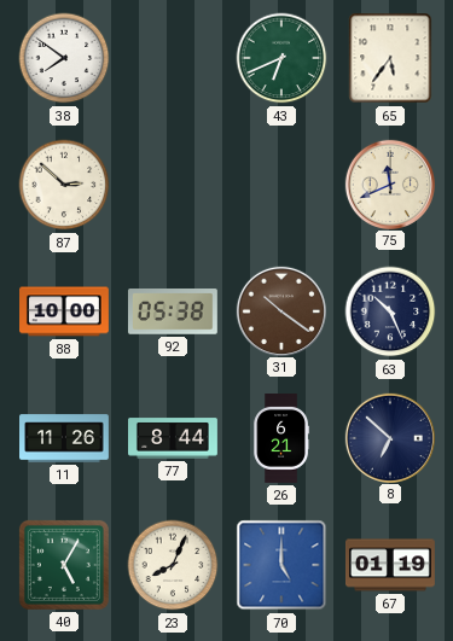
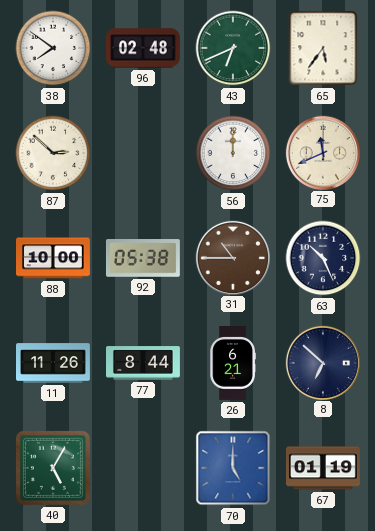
96: none -> 02:48
56: none -> 12:00
31: 10:21 -> 10:45
23: 8:04 -> none
